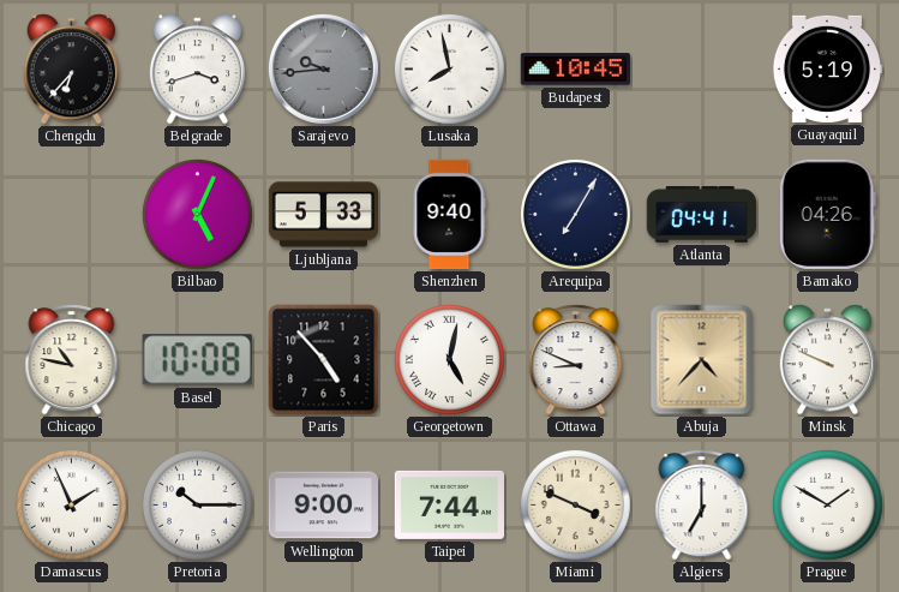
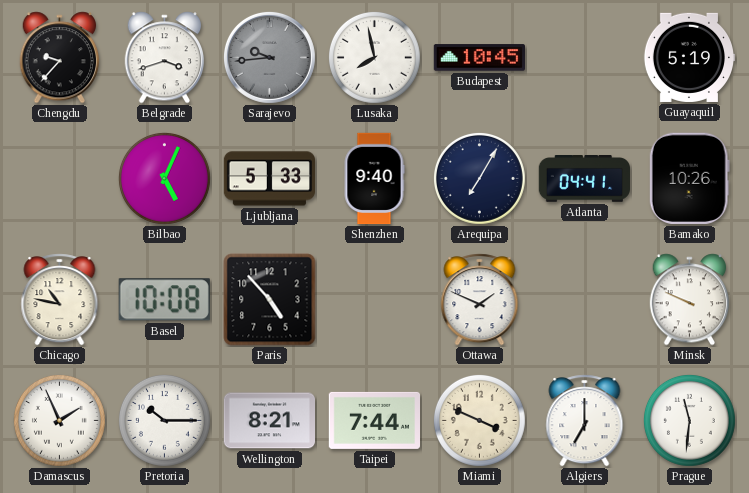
Chengdu: 6:37 -> 9:37
Bamako: 04:26 -> 10:26
Georgetown: 5:02 -> none
Ottawa: 8:49 -> 1:49
Abuja: 4:37 -> none
Wellington: 9:00 -> 8:21
Prague: 1:50 -> 11:31
